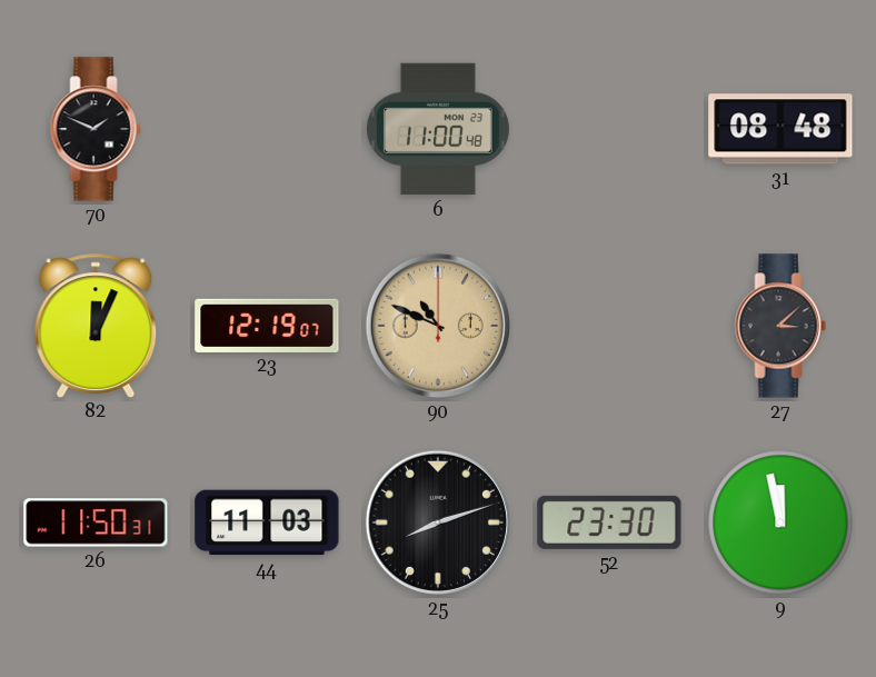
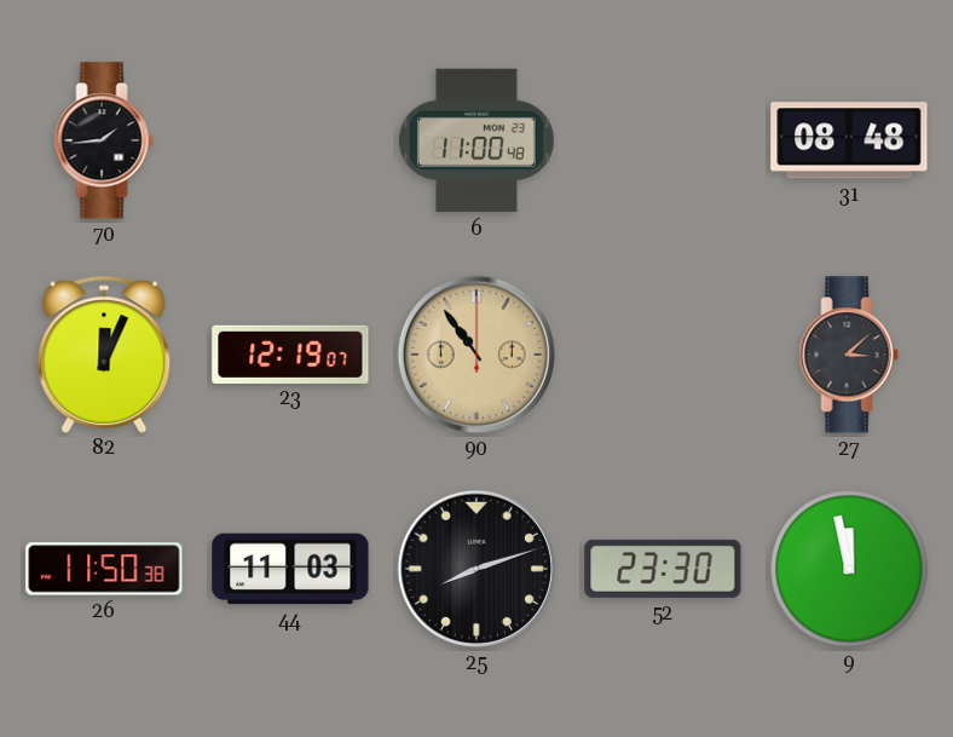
70: 1:49 -> 1:44
90: 10:49 -> 10:54
26: 11:50:31 -> 11:50:38
